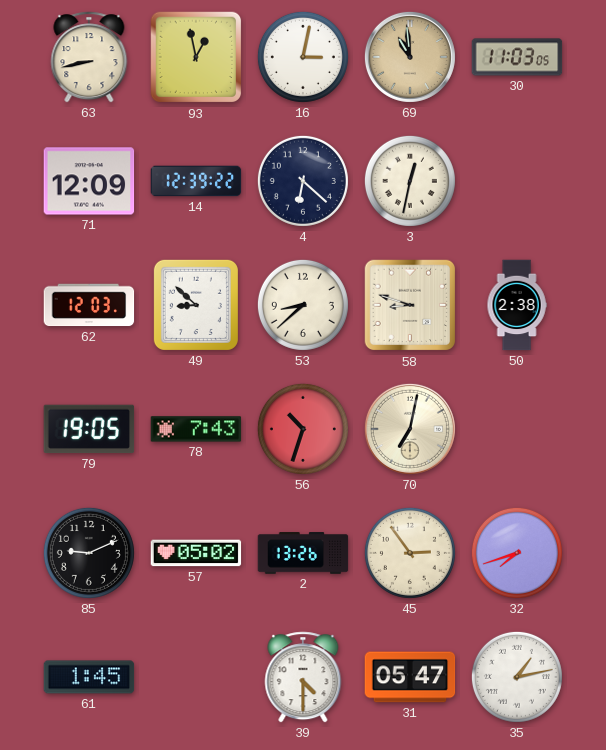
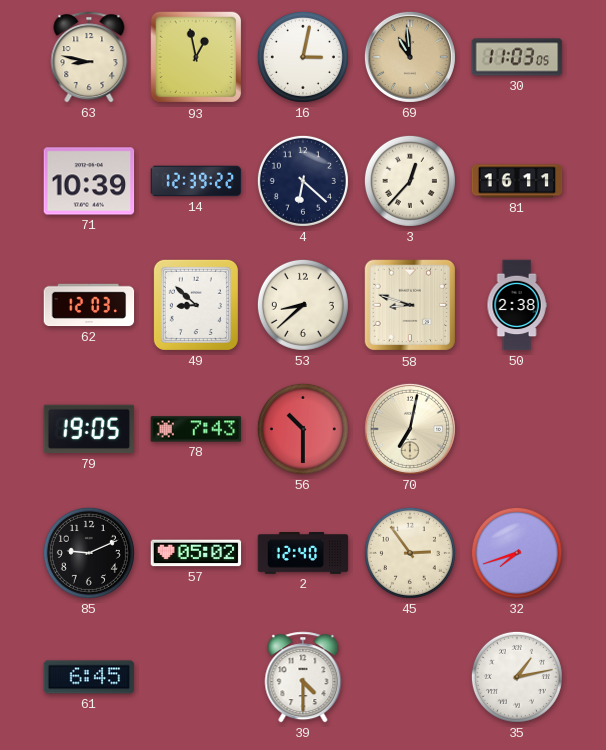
63: 8:43 -> 8:47
71: 12:09 -> 10:39
3: 12:32 -> 12:37
81: none -> 16:11
56: 10:33 -> 10:30
2: 13:26 -> 12:40
61: 1:45 -> 6:45
31: 05:47 -> none
